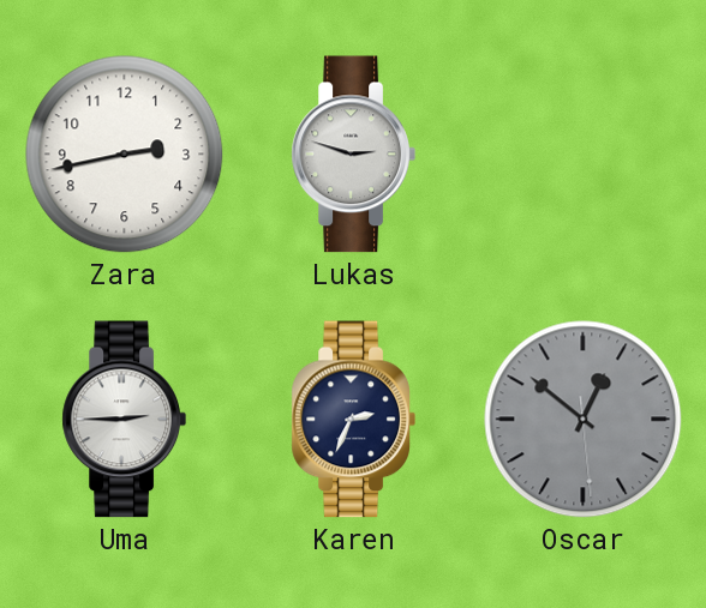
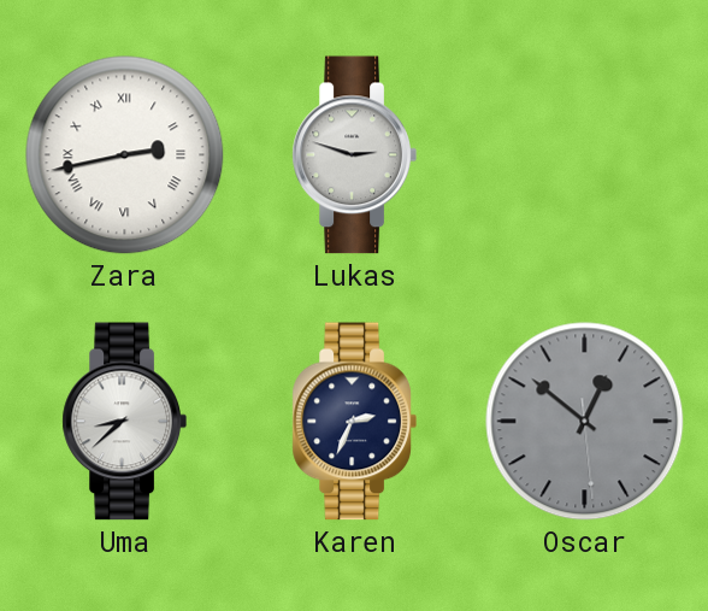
Zara numerals: Arabic -> Roman
Uma: 2:45 -> 8:38
